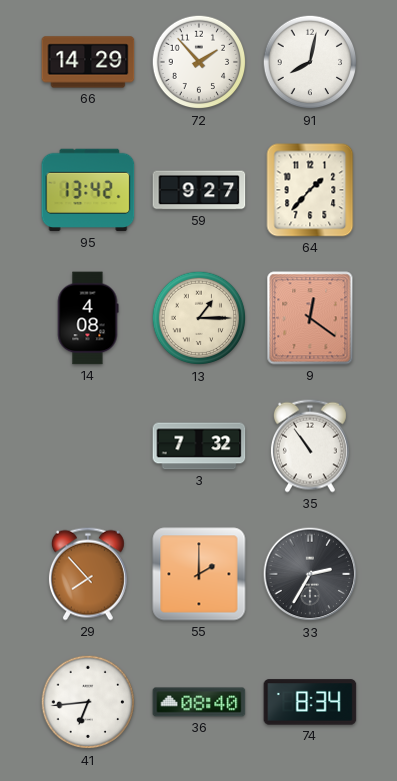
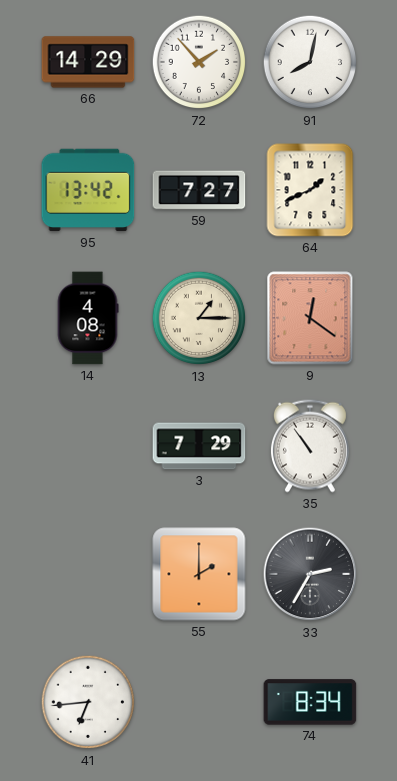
59: 9:27 -> 7:27
64: 1:37 -> 1:41
3: 7:32 -> 7:29
29: 7:53 -> none
36: 08:40 -> none
